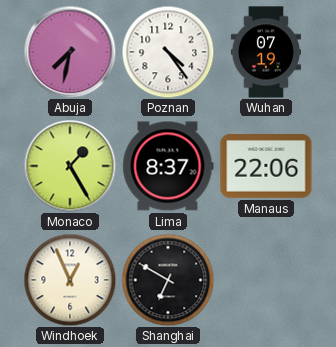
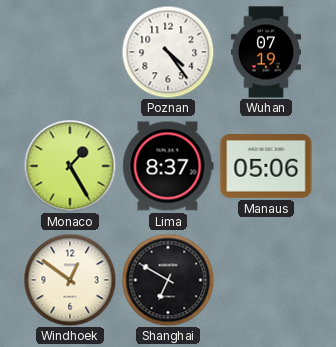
Abuja: 7:32 -> none
Manaus: 22:06 -> 05:06
Windhoek: 12:56 -> 12:51
